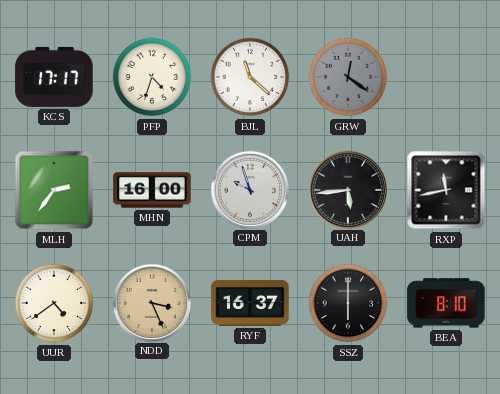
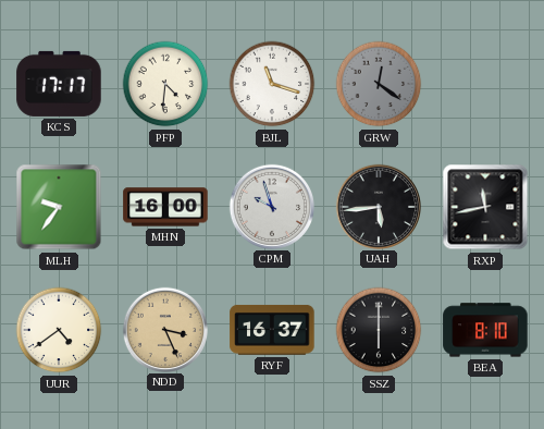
PFP: 4:33 -> 4:31
BJL: 11:22 -> 11:18
MLH: 2:36 -> 9:36
